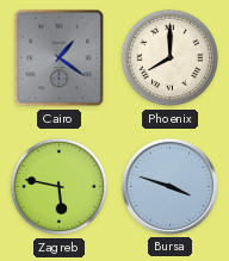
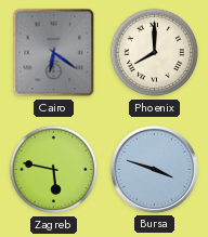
Cairo: 1:21 -> 6:21
